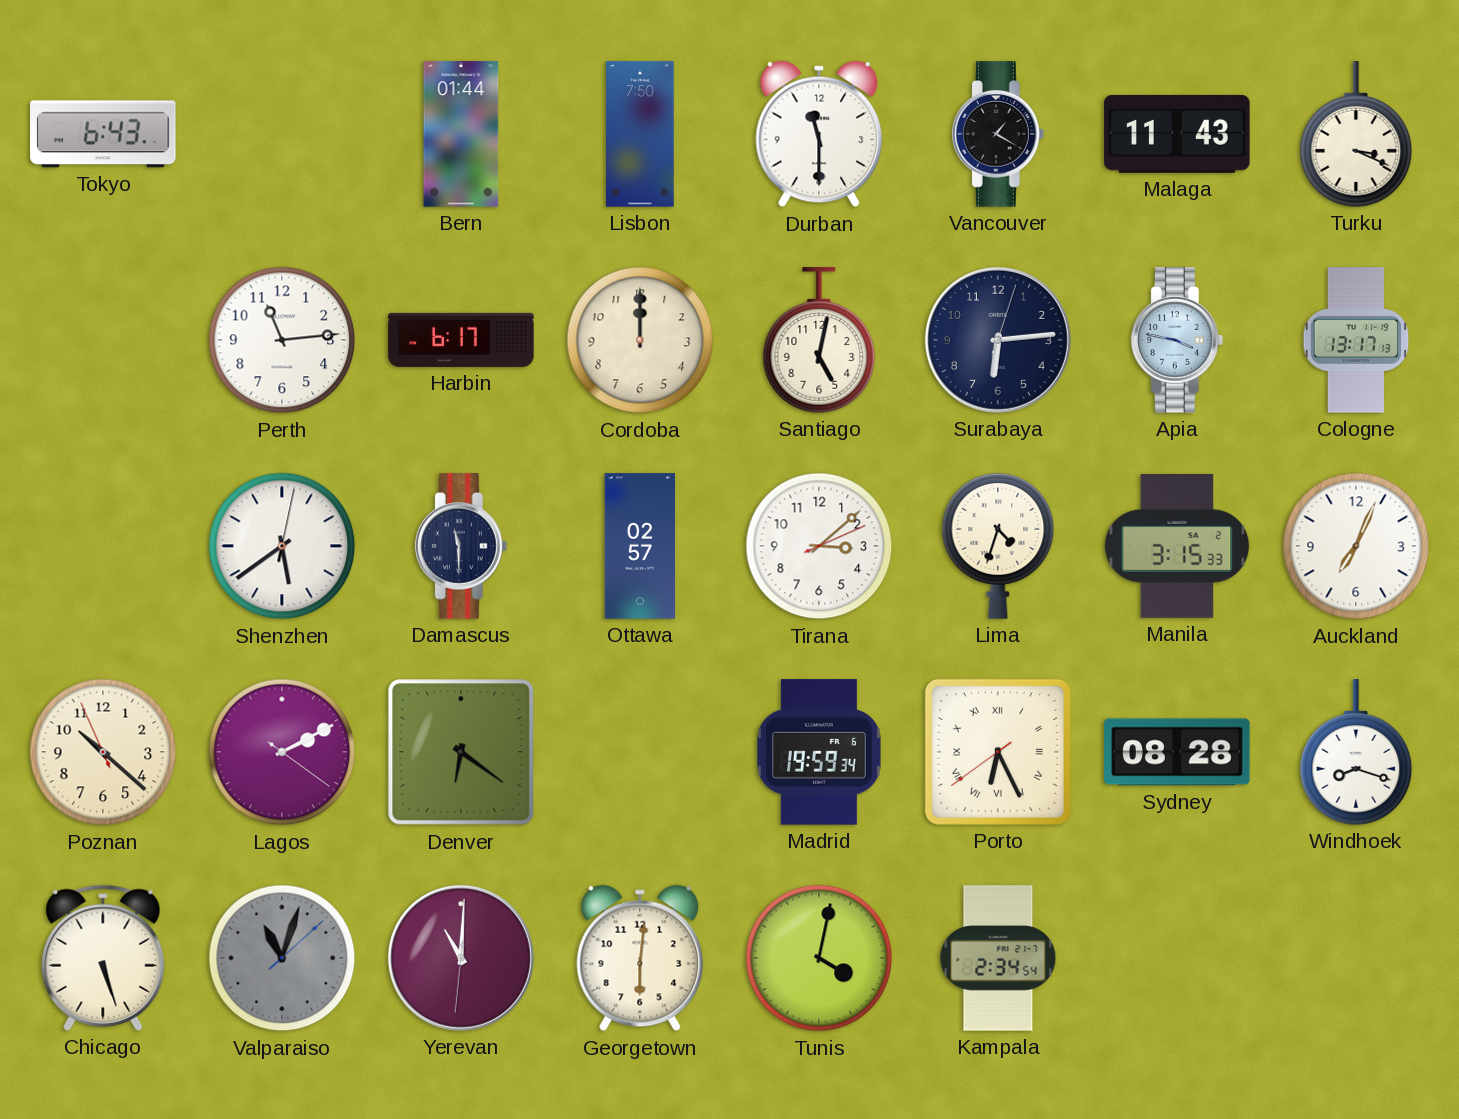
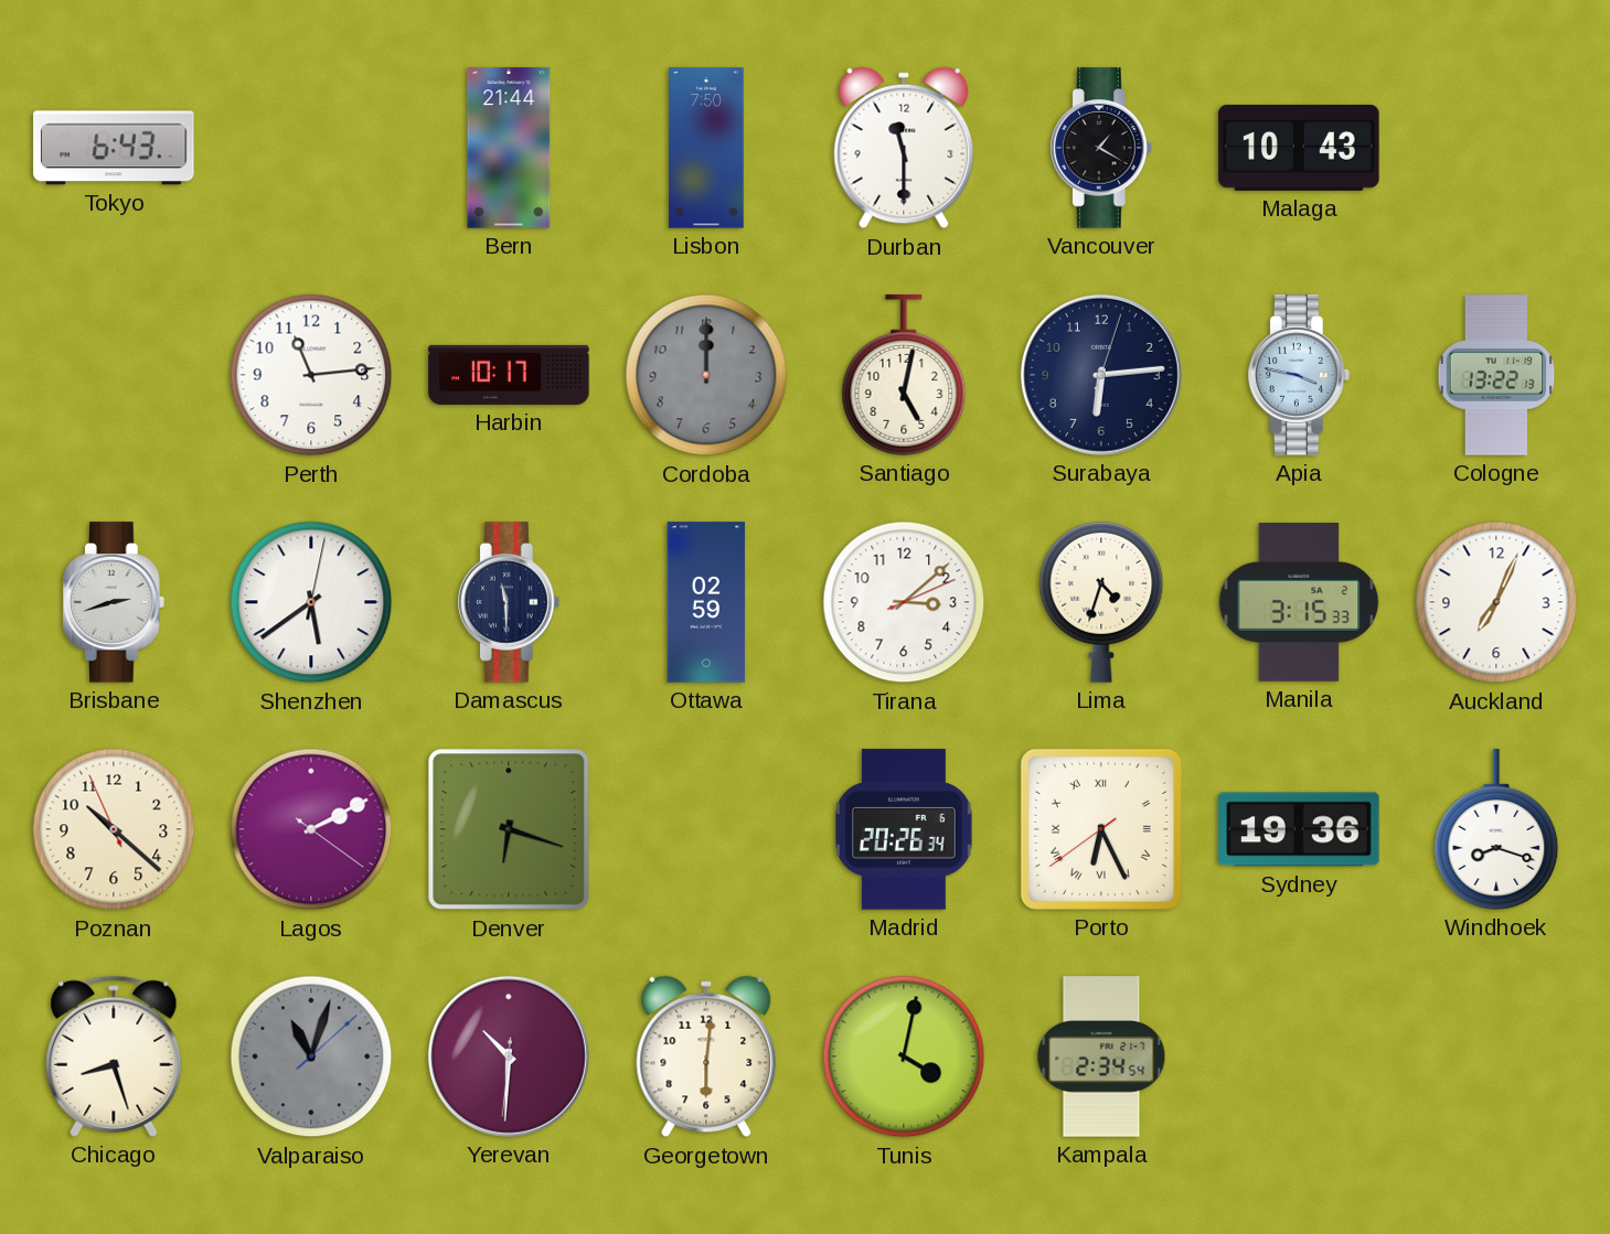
Bern: 01:44 -> 21:44
Malaga: 11:43 -> 10:43
Turku: 3:19 -> none
Harbin: 6:17 -> 10:17
Cordoba dial: cream -> grey
Cologne: 13:17 -> 13:22
Brisbane: none -> 2:42
Ottawa: 02:57 -> 02:59
Denver: 6:21 -> 6:18
Madrid: 19:59 -> 20:26
Sydney: 08:28 -> 19:36
Chicago: 5:27 -> 8:27
Yerevan: 11:00 -> 10:30
